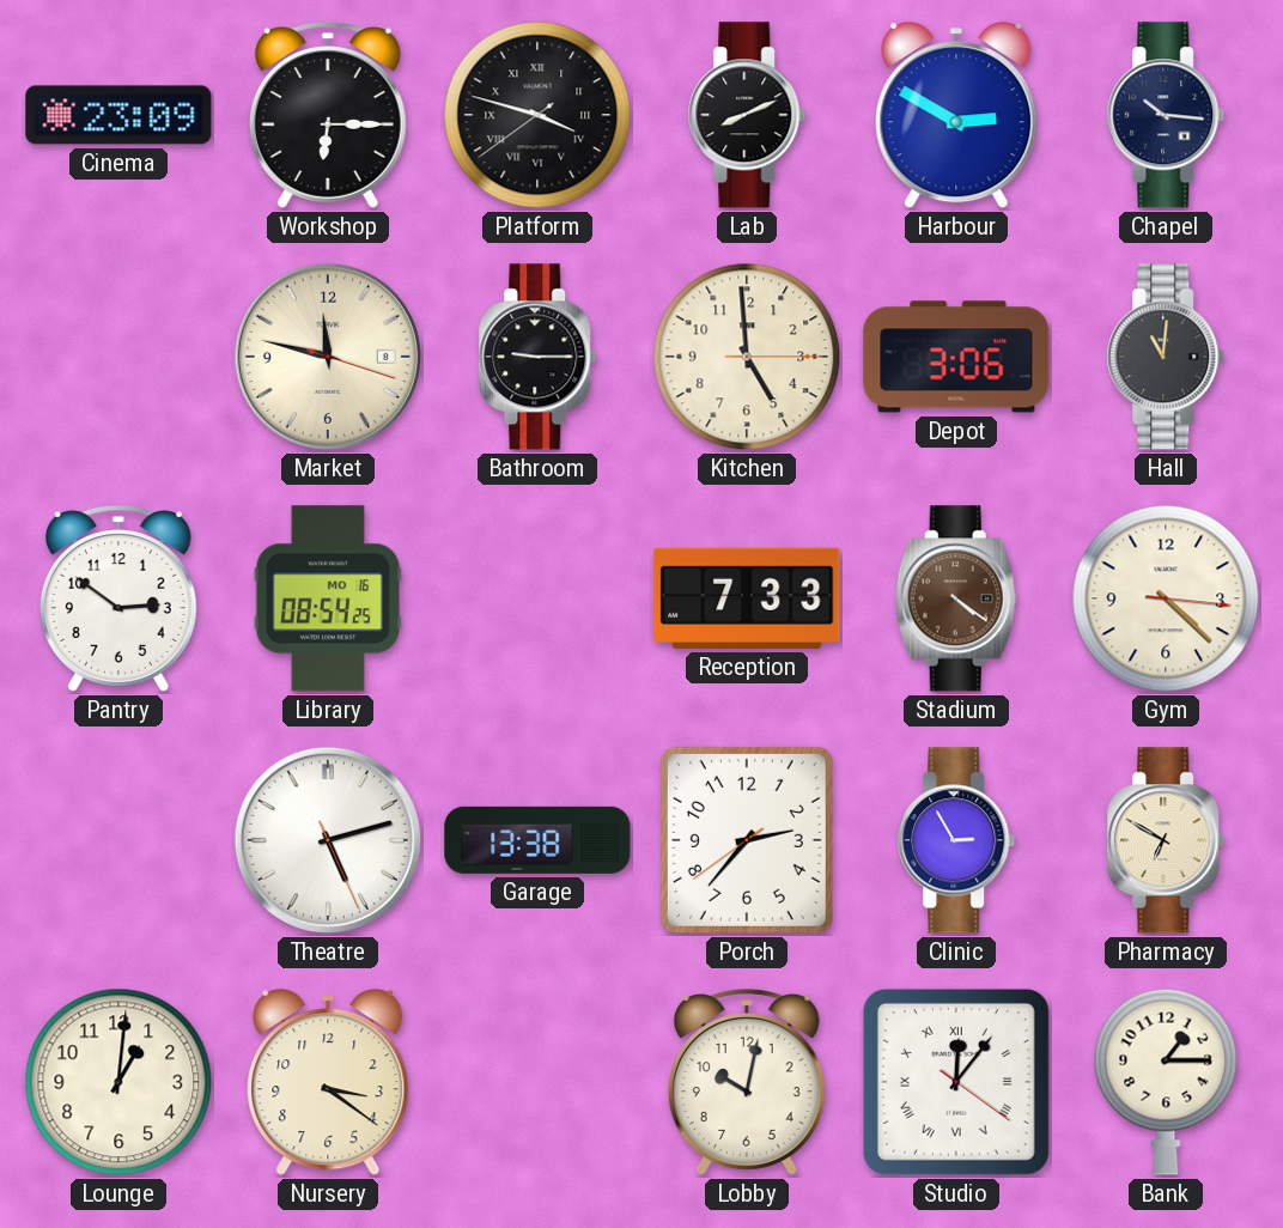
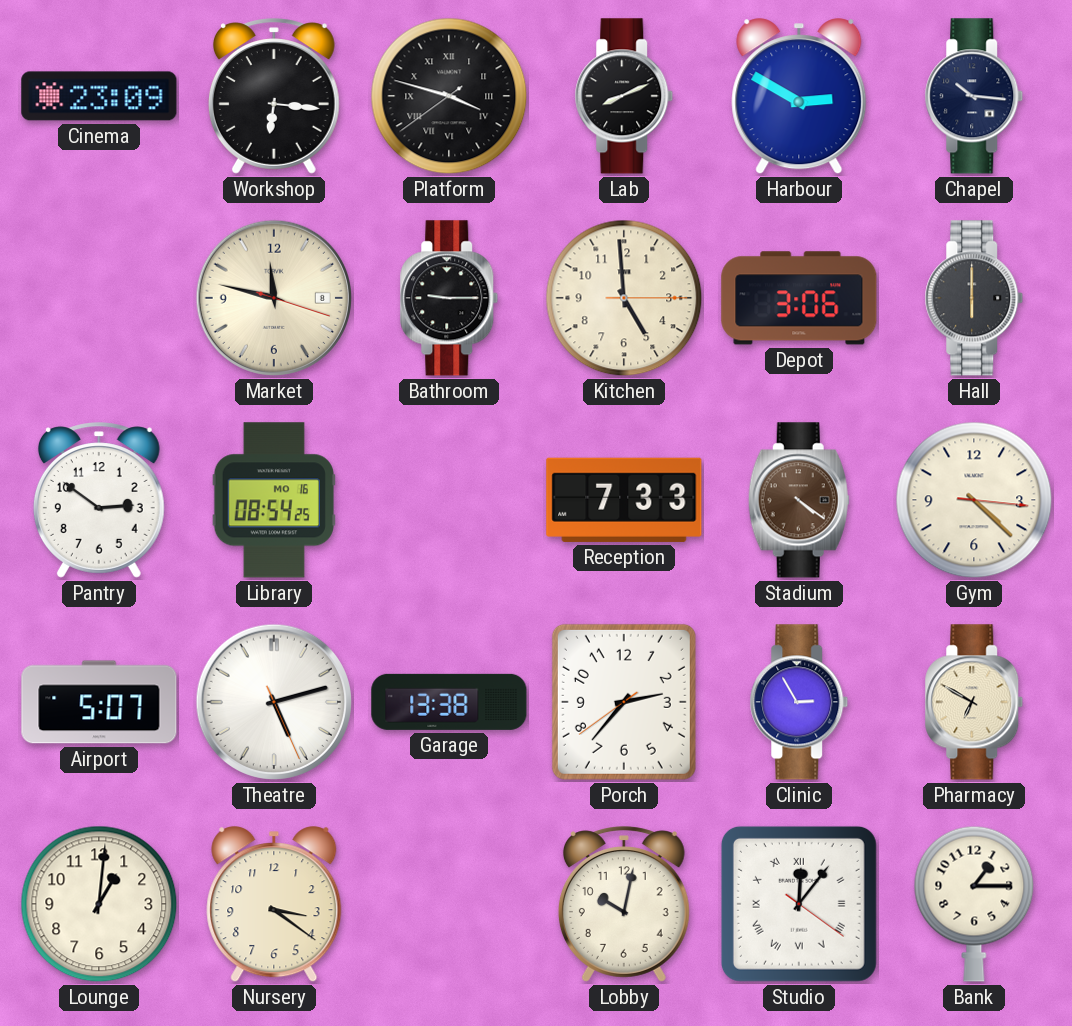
Workshop: 6:15 -> 6:16
Hall: 11:01 -> 6:00
Airport: none -> 5:07
